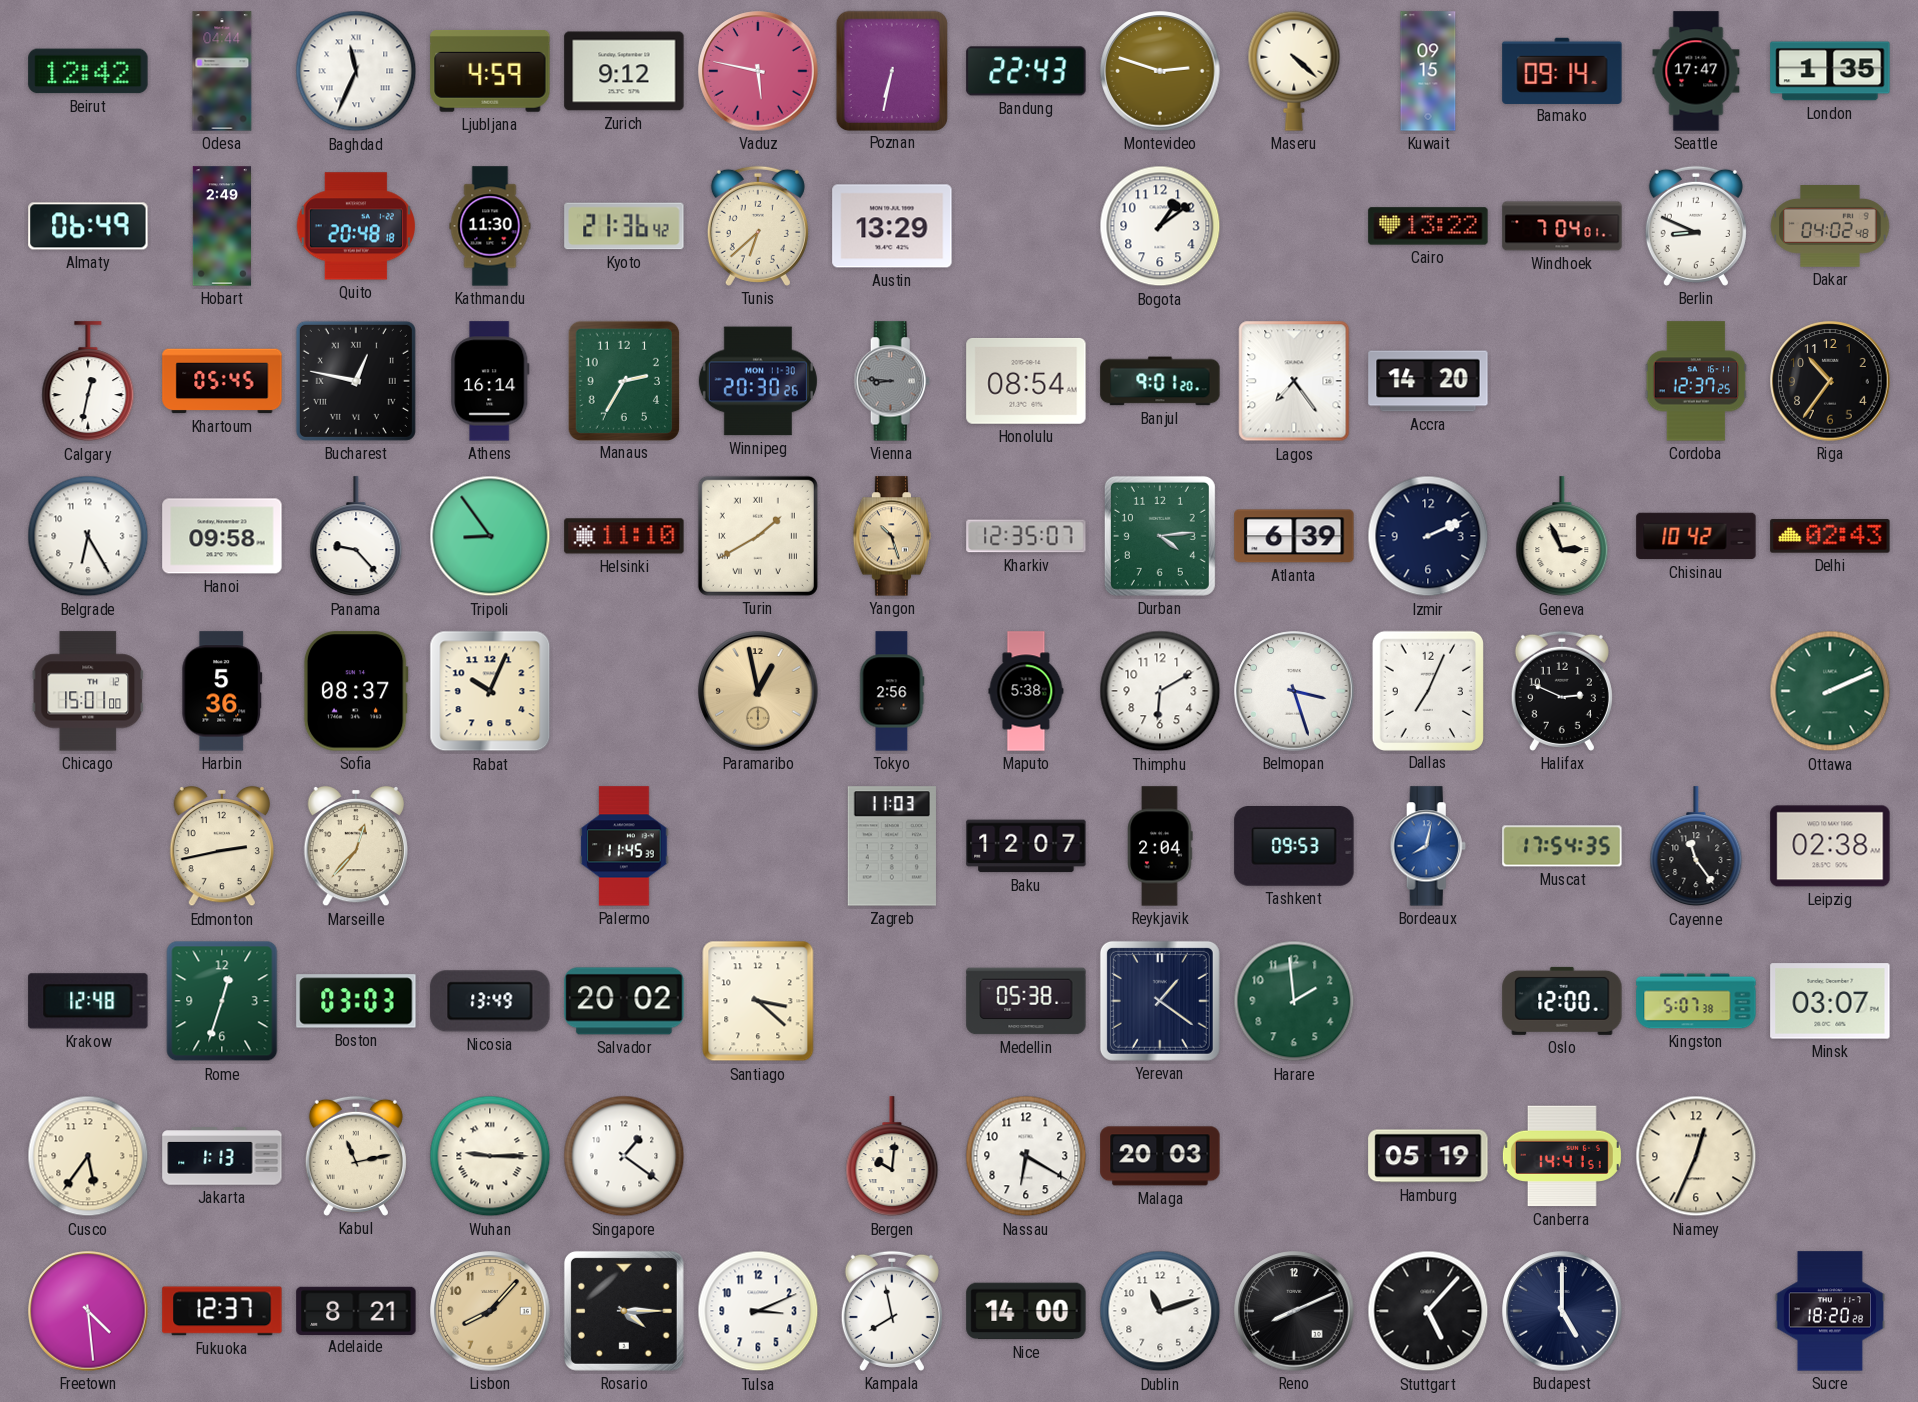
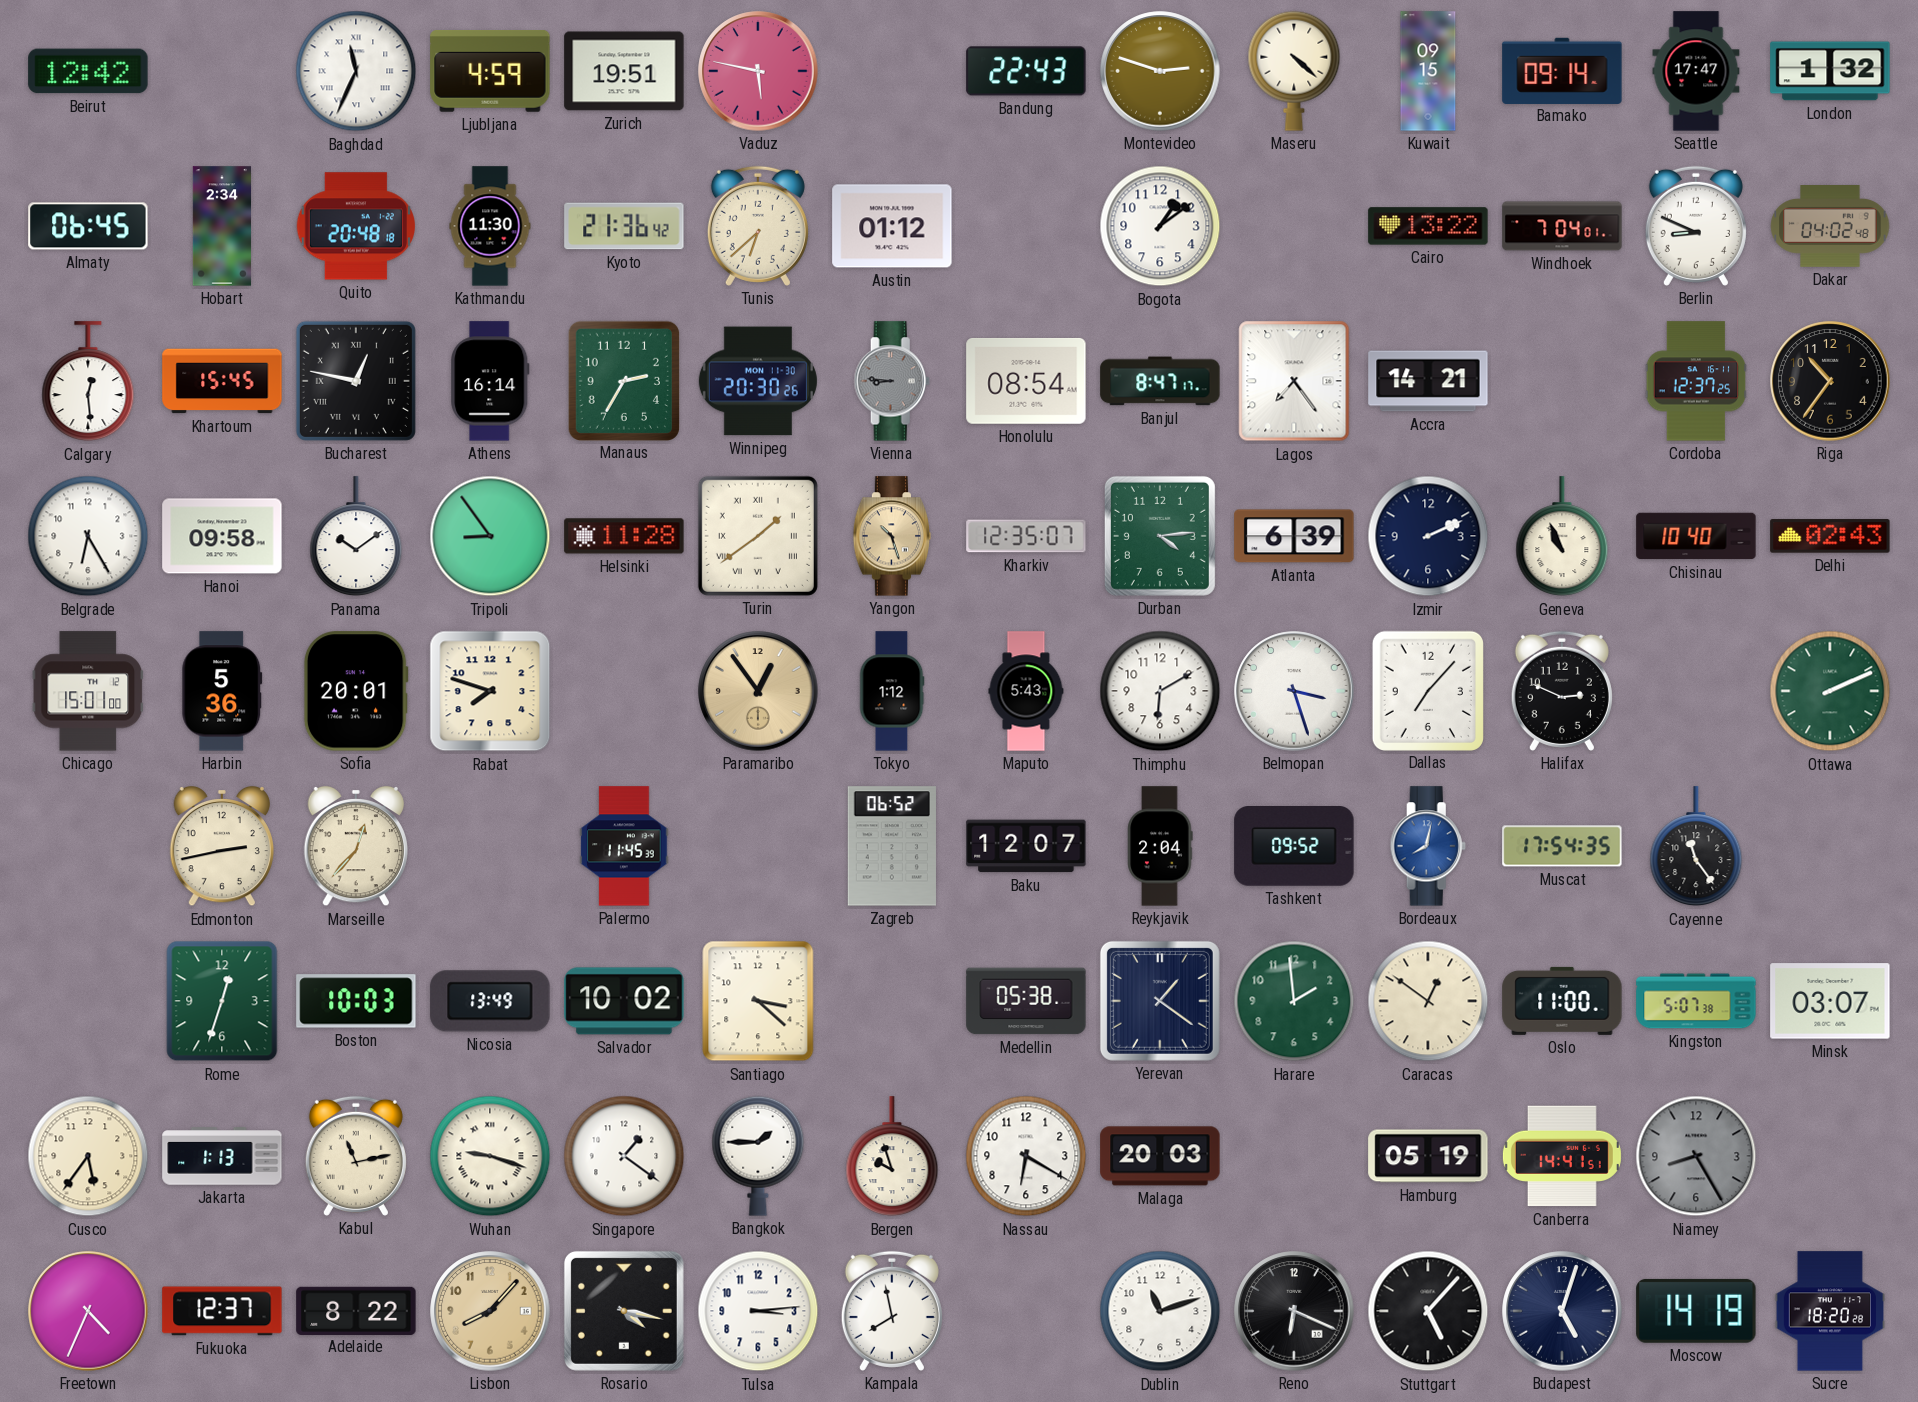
Odesa: 04:44 -> none
Zurich: 9:12 -> 19:51
Poznan: 6:32 -> none
London: 1:35 -> 1:32
Almaty: 06:49 -> 06:45
Hobart: 2:49 -> 2:34
Austin: 13:29 -> 01:12
Calgary: 12:32 -> 12:29
Khartoum: 05:45 -> 15:45
Banjul: 9:01 -> 8:47
Accra: 14:20 -> 14:21
Panama: 9:23 -> 10:09
Helsinki: 11:10 -> 11:28
Turin: 1:40 -> 1:39
Geneva: 2:56 -> 10:56
Chisinau: 10:42 -> 10:40
Sofia: 08:37 -> 20:01
Rabat: 10:04 -> 7:48
Paramaribo: 12:58 -> 12:54
Tokyo: 2:56 -> 1:12
Maputo: 5:38 -> 5:43
Dallas: 7:04 -> 7:07
Zagreb: 11:03 -> 06:52
Tashkent: 09:53 -> 09:52
Leipzig: 02:38 -> none
Krakow: 12:48 -> none
Boston: 03:03 -> 10:03
Salvador: 20:02 -> 10:02
Caracas: none -> 12:51
Oslo: 12:00 -> 11:00
Wuhan: 9:15 -> 9:18
Bangkok: none -> 1:45
Bergen: 10:01 -> 9:57
Niamey: 12:34 -> 8:25
Niamey dial: cream -> grey
Freetown: 4:29 -> 4:34
Adelaide: 8:21 -> 8:22
Rosario: 4:15 -> 4:17
Tulsa: 3:11 -> 3:14
Nice: 14:00 -> none
Reno: 8:11 -> 6:19
Budapest: 5:00 -> 5:03
Moscow: none -> 14:19
